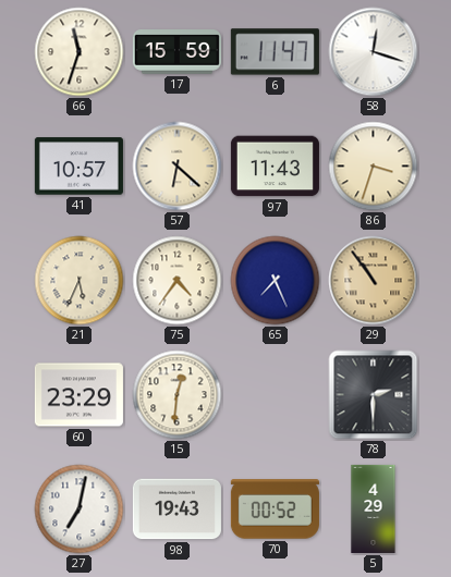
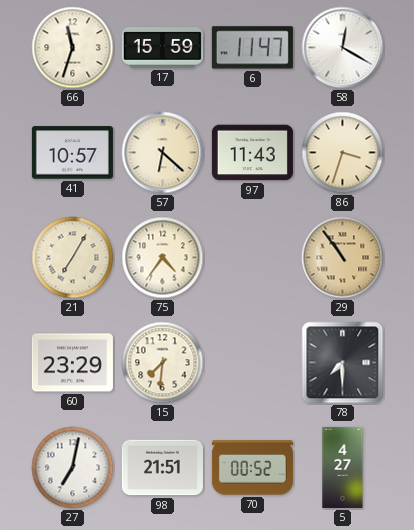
58: 12:18 -> 12:20
21: 5:34 -> 7:05
65: 7:26 -> none
15: 12:31 -> 7:31
78: 2:30 -> 7:30
98: 19:43 -> 21:51
5: 4:29 -> 4:27
